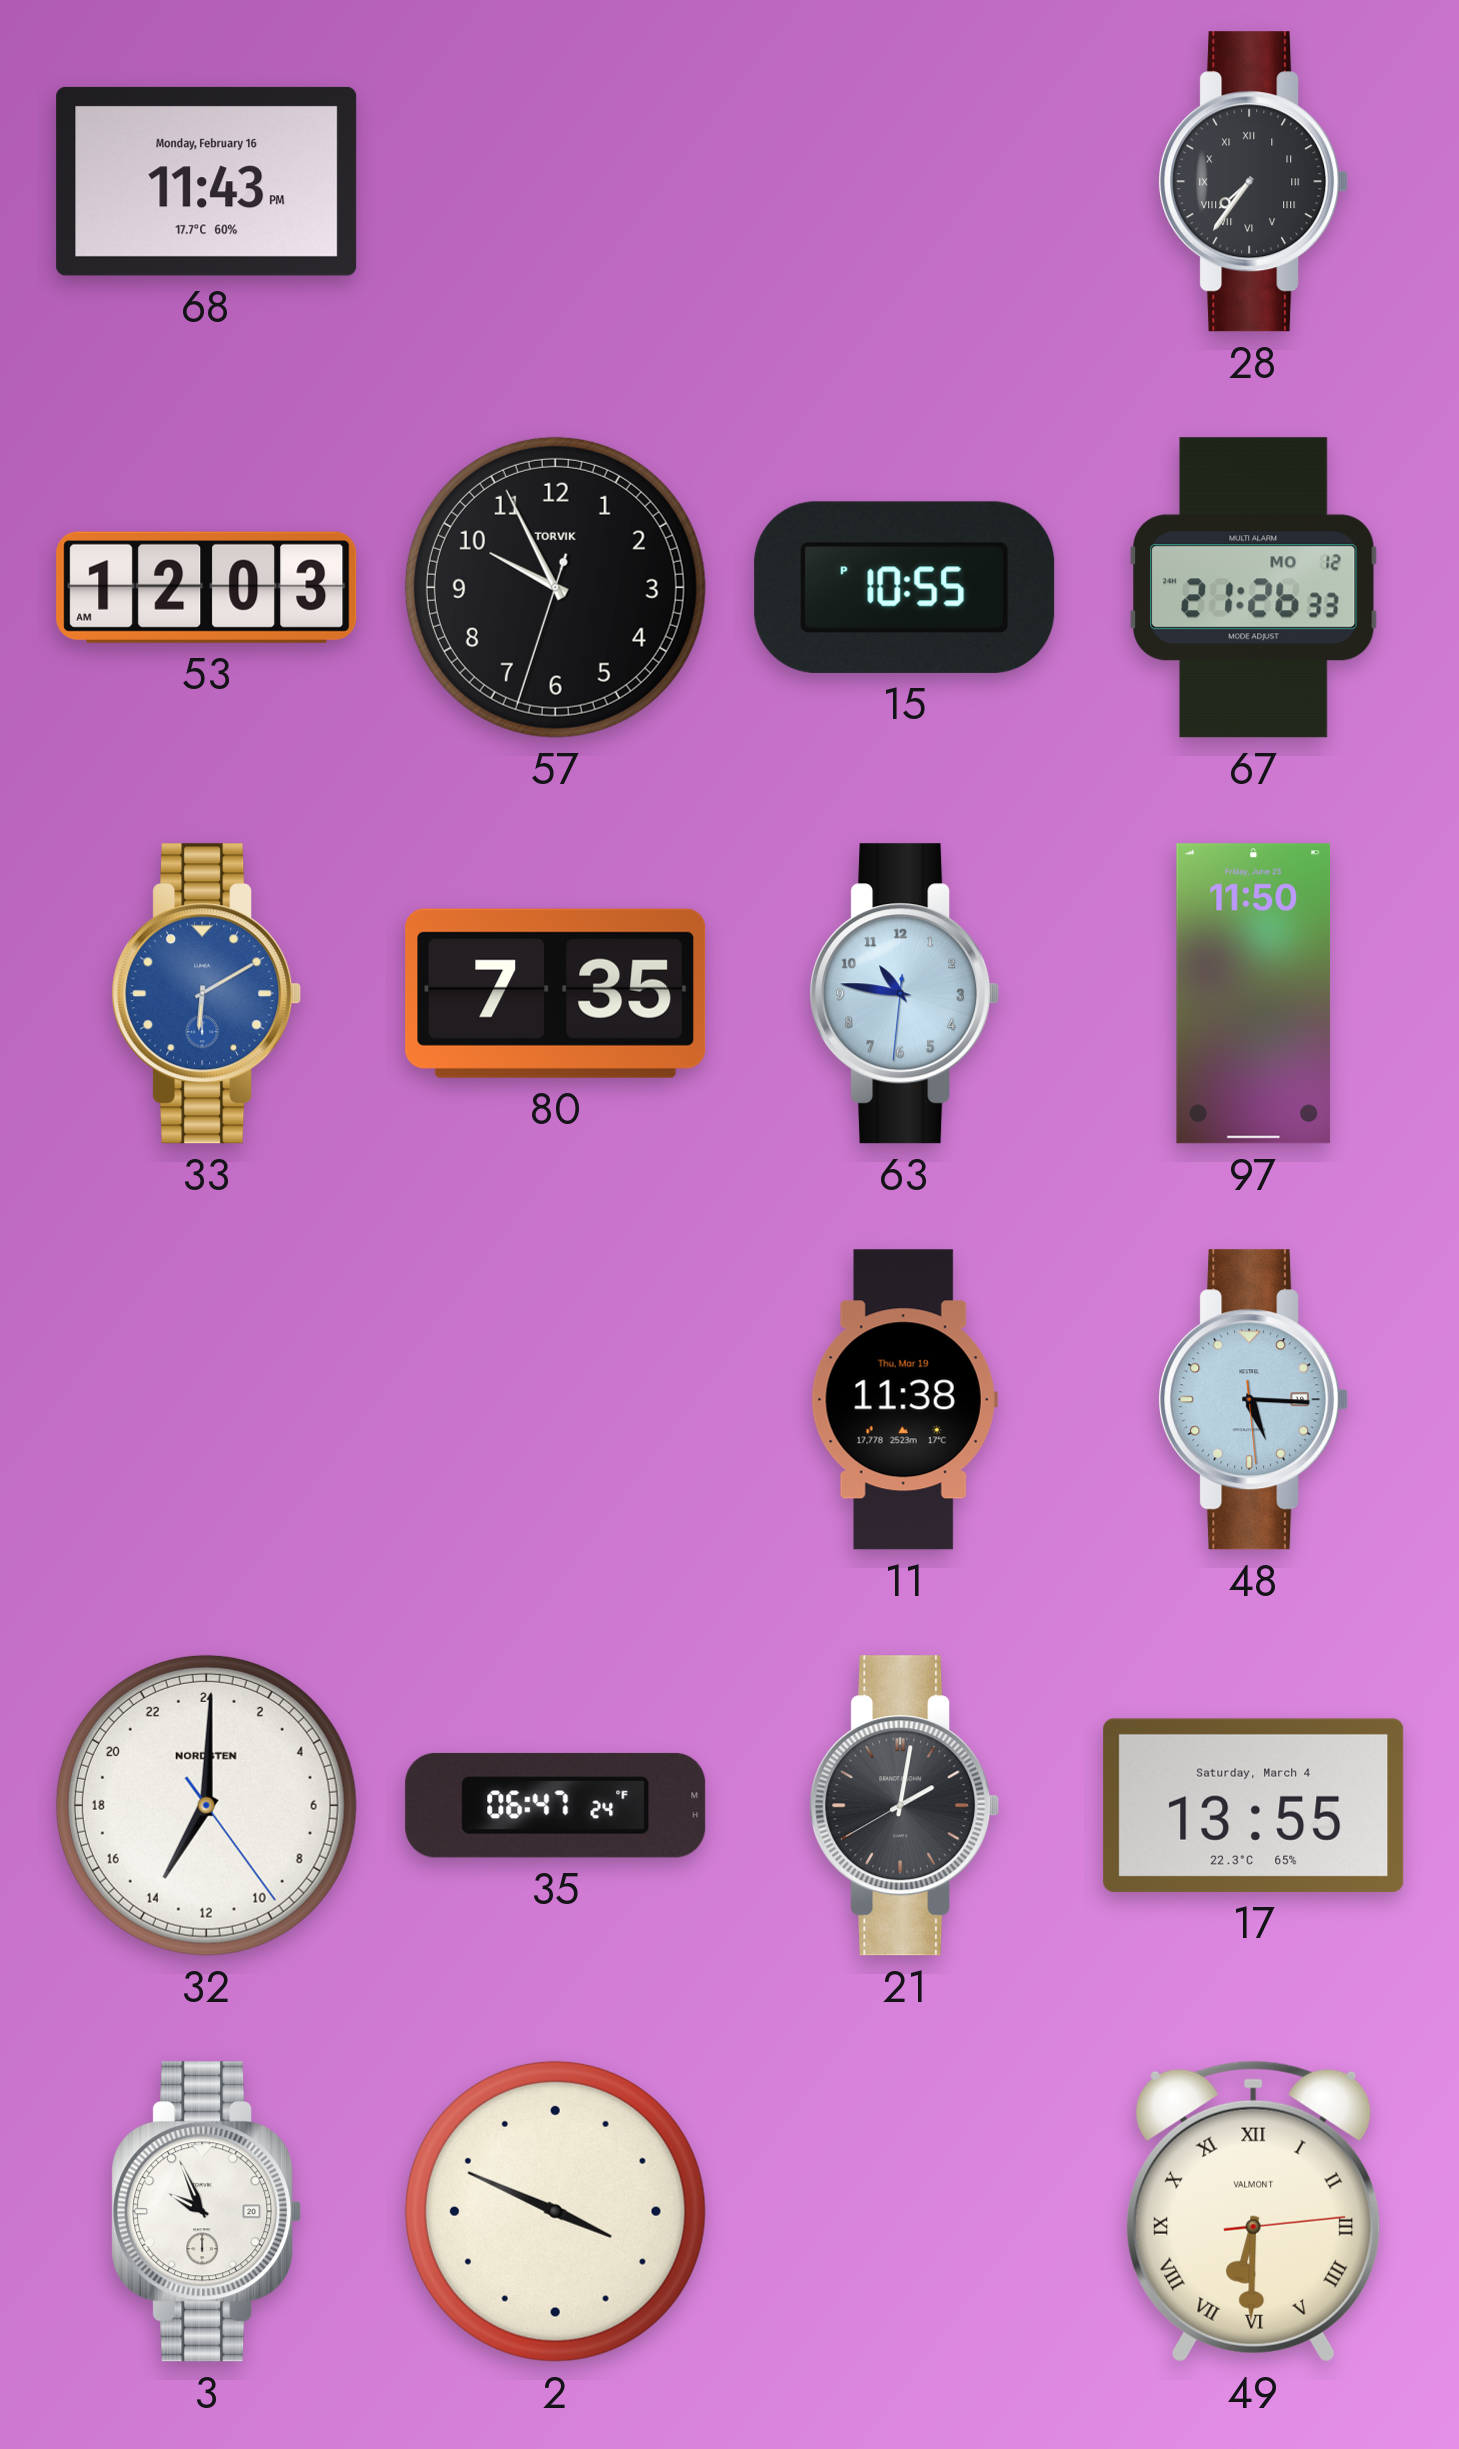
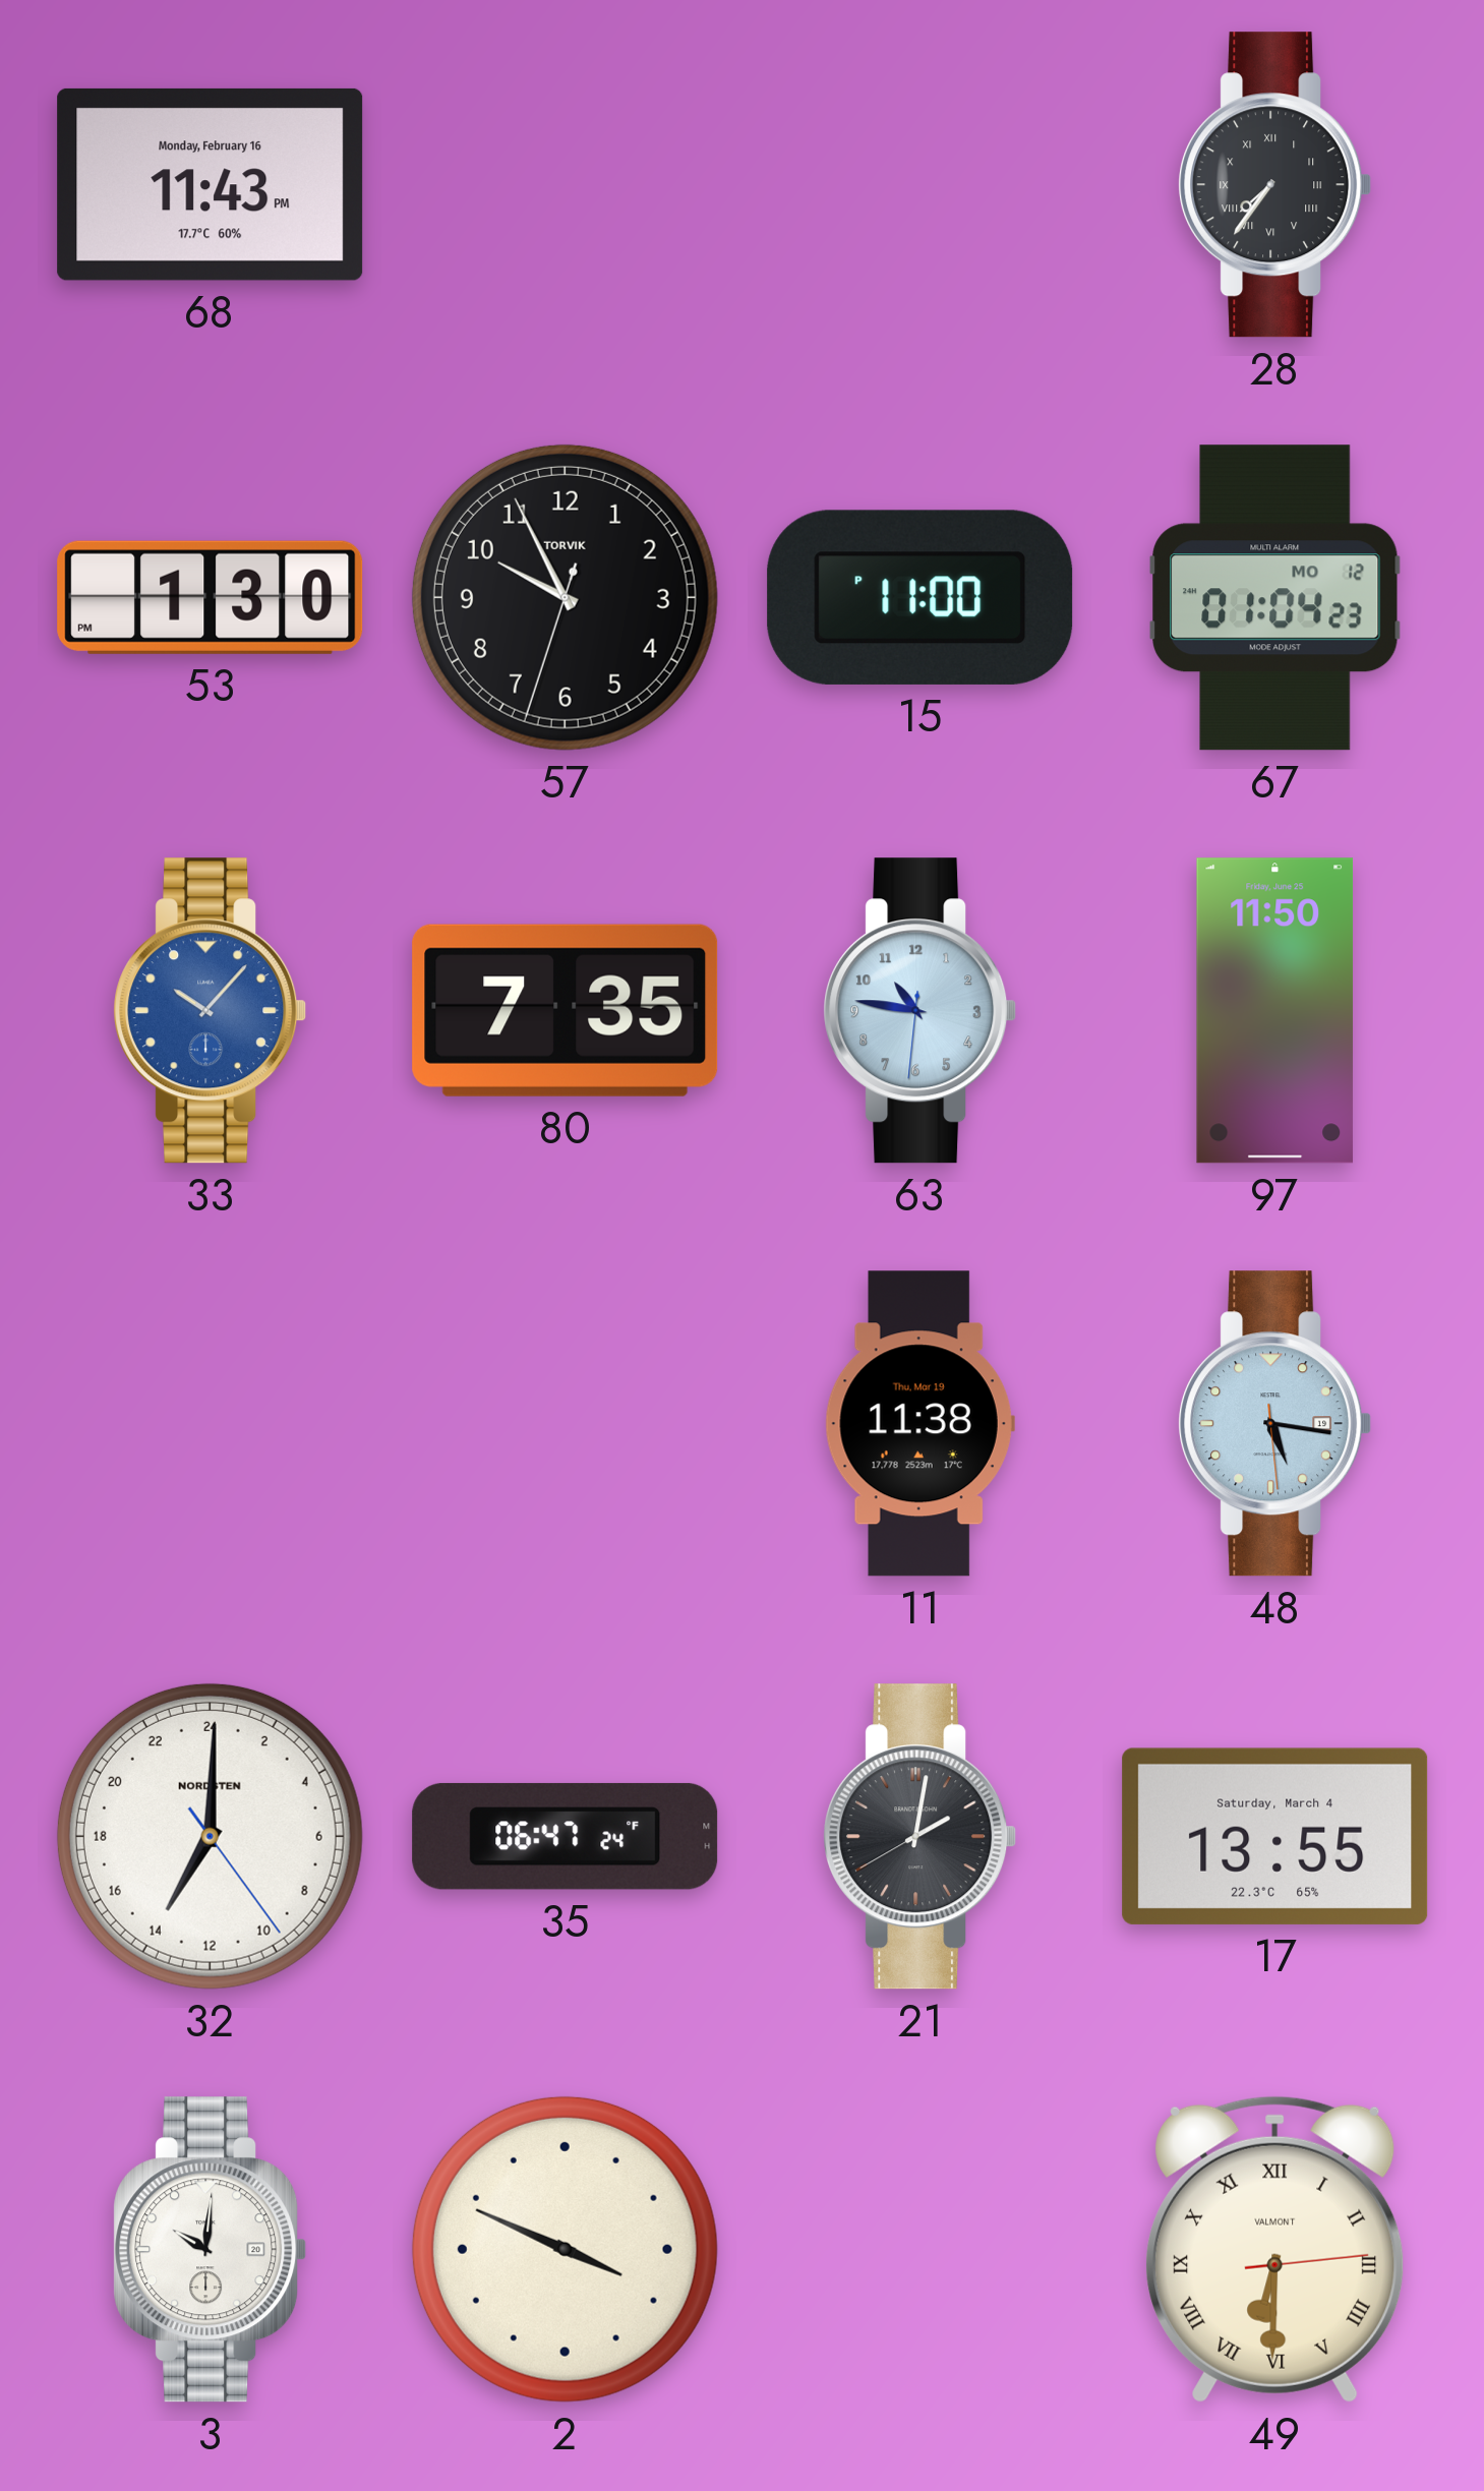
53: 12:03 -> 1:30
15: 10:55 -> 11:00
67: 21:26 -> 01:04
33: 6:10 -> 10:07
48: 5:15 -> 5:16
3: 9:56 -> 10:01
